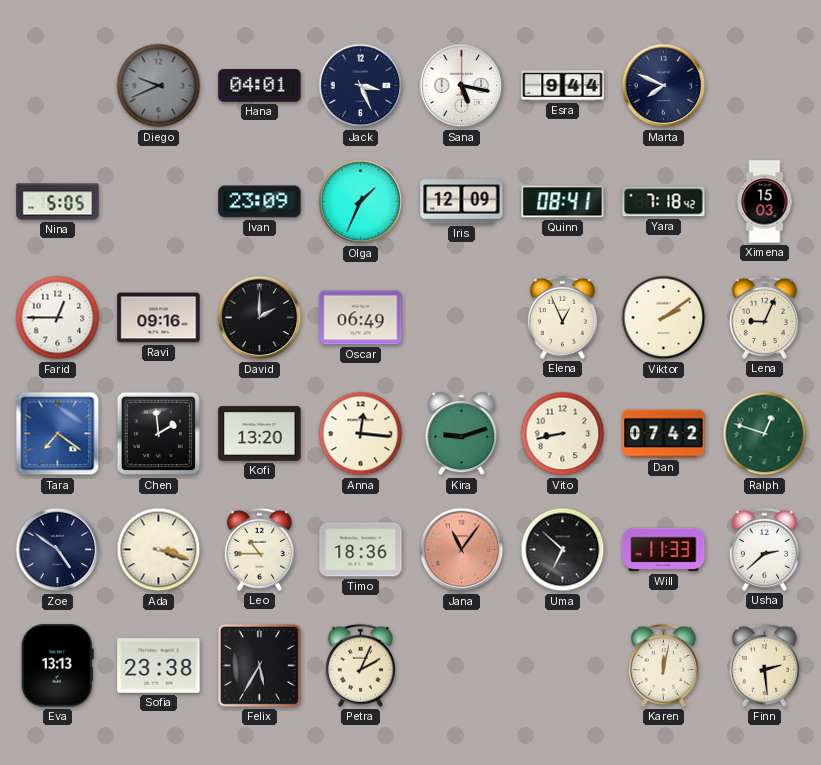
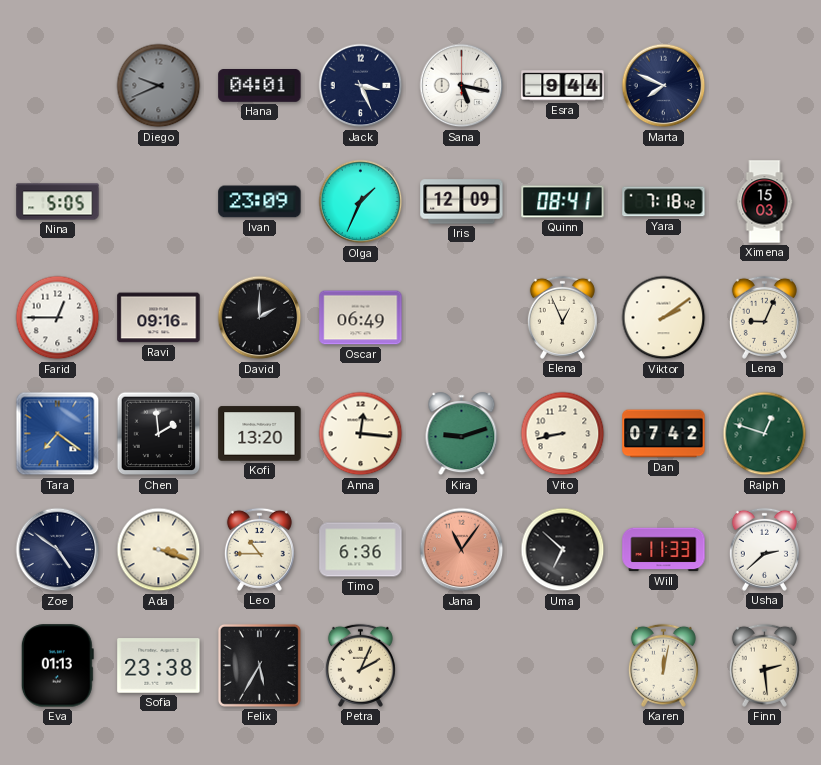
Timo: 18:36 -> 6:36
Eva: 13:13 -> 01:13
